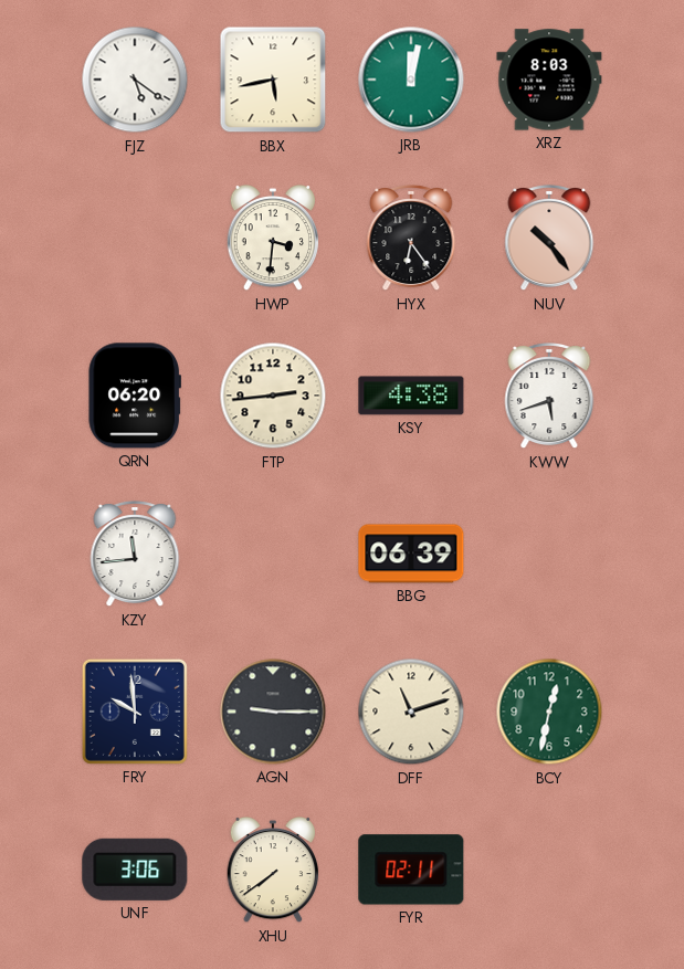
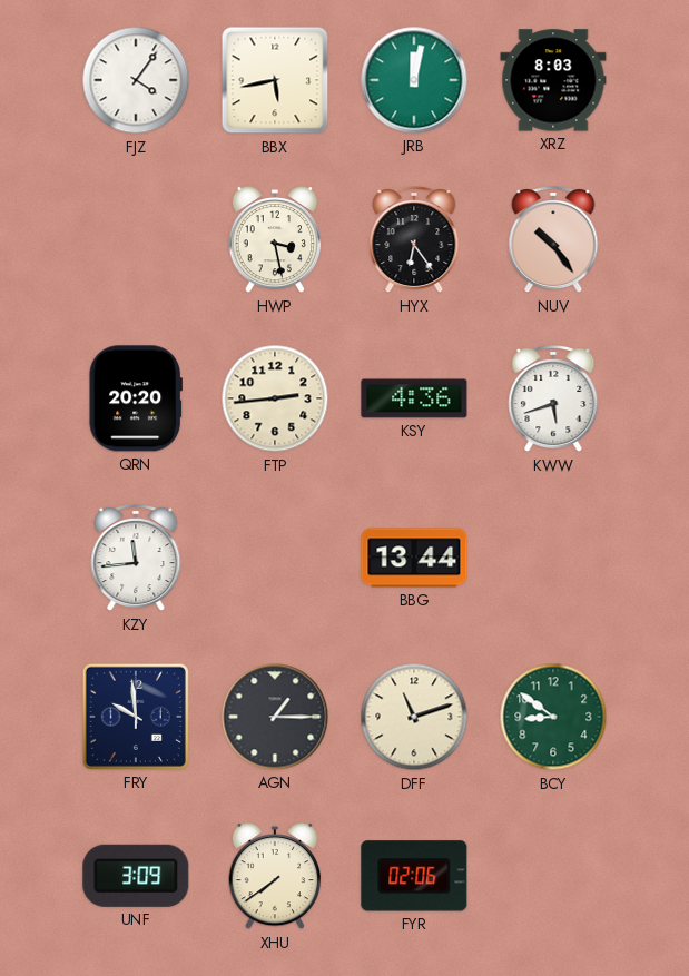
FJZ: 5:21 -> 4:06
HWP: 3:31 -> 3:28
QRN: 06:20 -> 20:20
KSY: 4:38 -> 4:36
BBG: 06:39 -> 13:44
AGN: 9:15 -> 1:15
BCY: 12:32 -> 8:51
UNF: 3:06 -> 3:09
FYR: 02:11 -> 02:06
